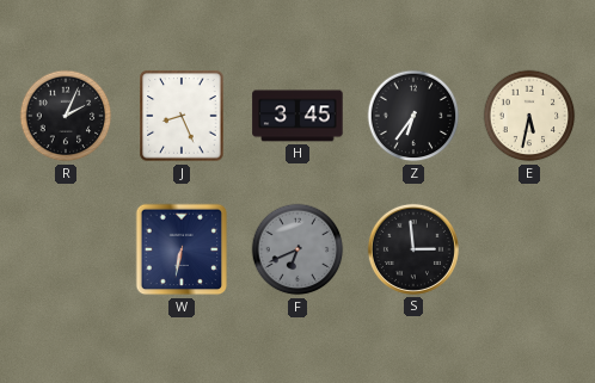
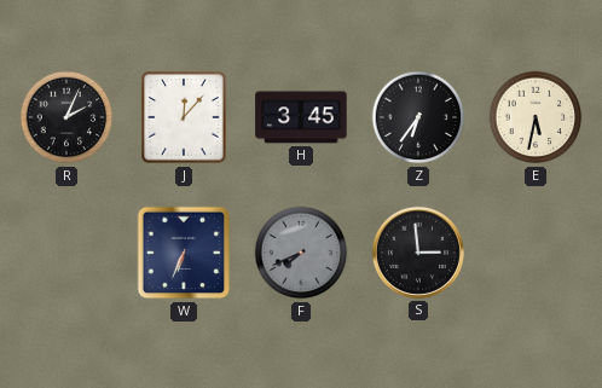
J: 8:26 -> 12:07
W: 6:32 -> 6:34
F: 6:41 -> 7:41
